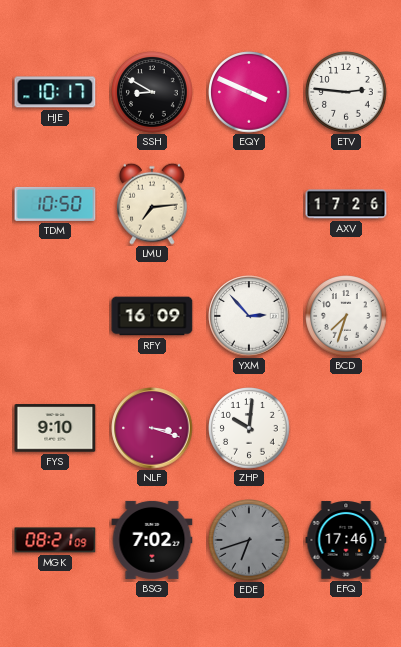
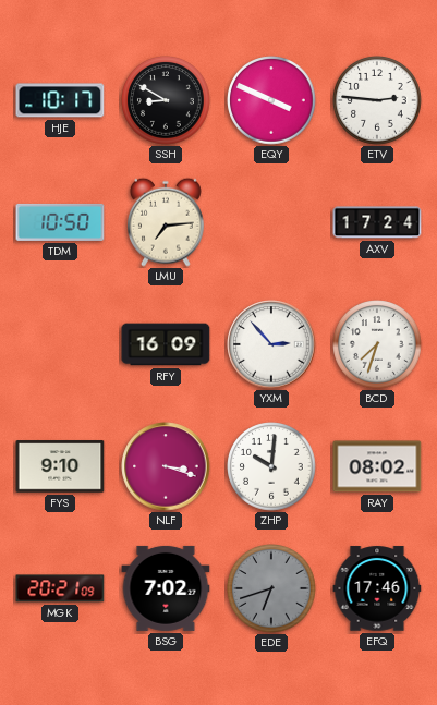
AXV: 17:26 -> 17:24
RAY: none -> 08:02
MGK: 08:21 -> 20:21
